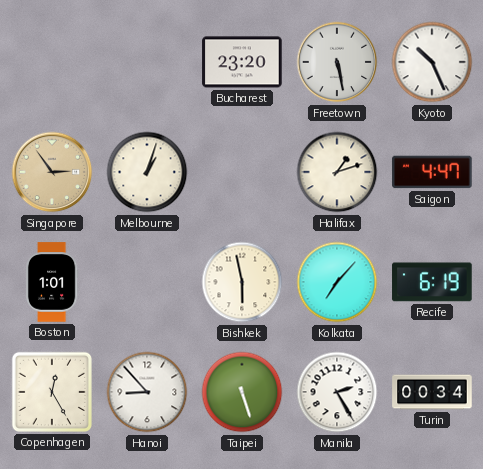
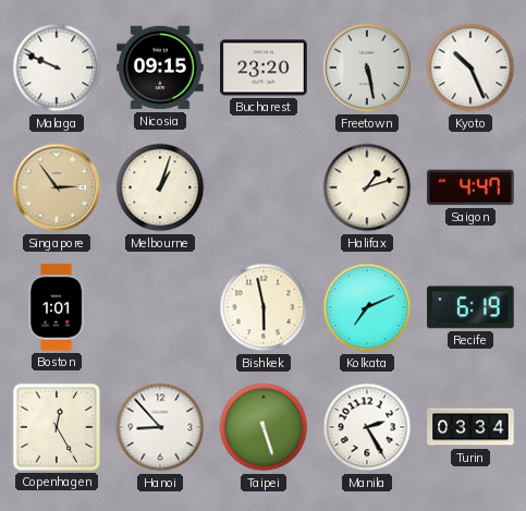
Malaga: none -> 9:49
Nicosia: none -> 09:15
Kolkata: 7:07 -> 7:11
Turin: 00:34 -> 03:34
